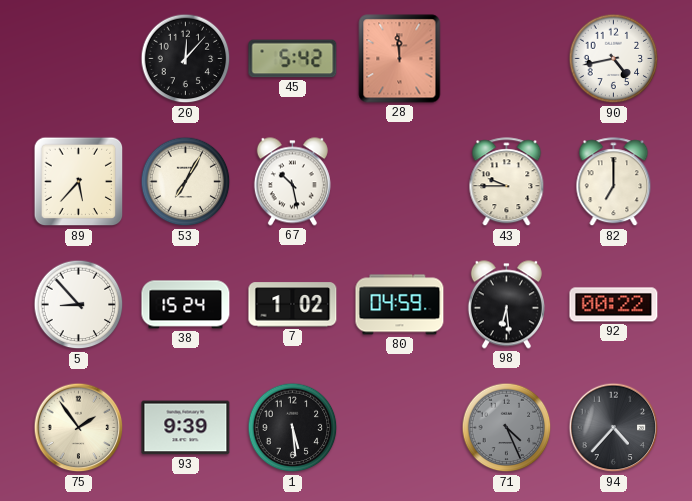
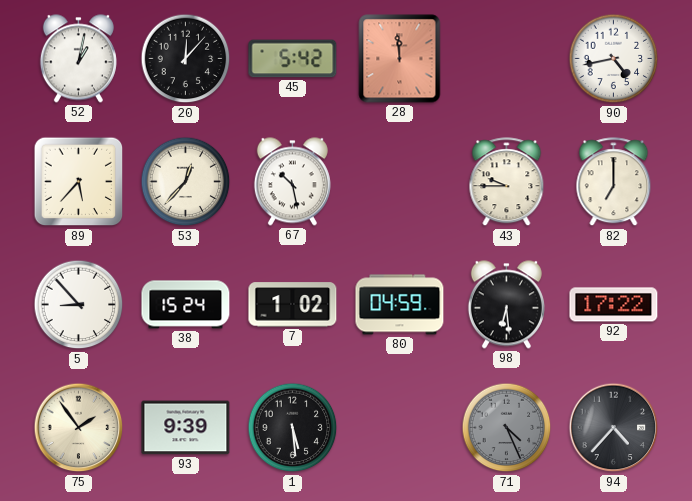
52: none -> 1:02
53: 7:05 -> 12:37
92: 00:22 -> 17:22
